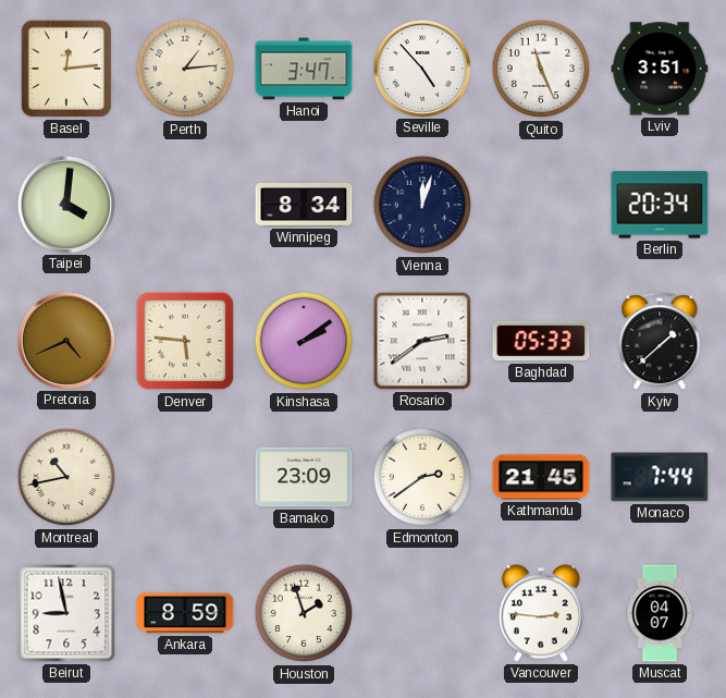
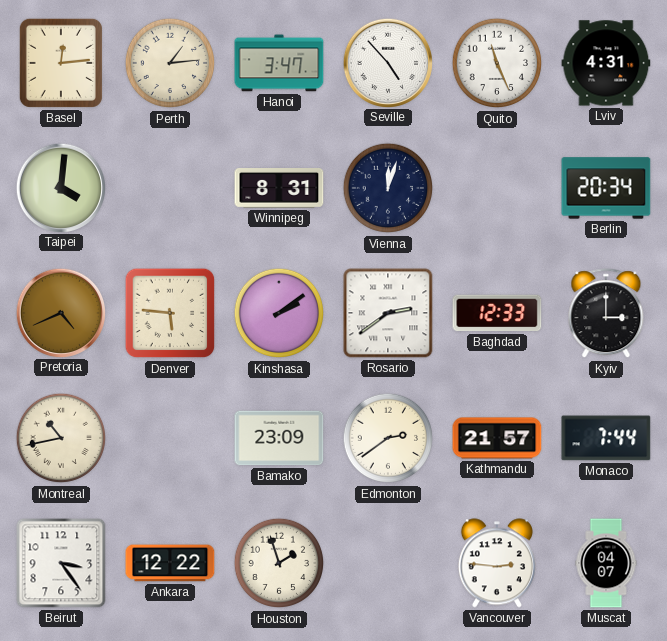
Lviv: 3:51 -> 4:31
Winnipeg: 8:34 -> 8:31
Baghdad: 05:33 -> 12:33
Kyiv: 1:38 -> 3:00
Kathmandu: 21:45 -> 21:57
Beirut: 8:58 -> 3:24
Ankara: 8:59 -> 12:22
